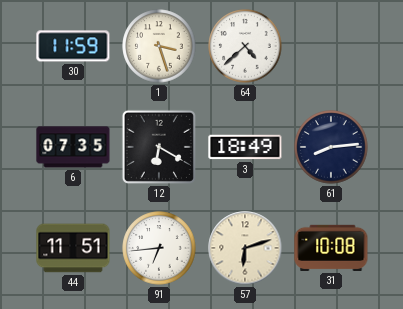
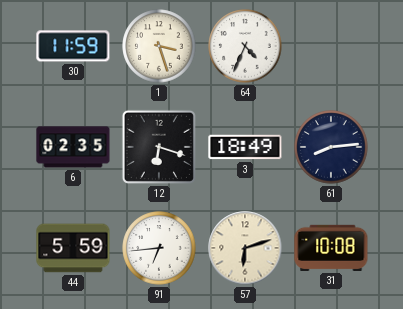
64: 4:38 -> 4:34
6: 07:35 -> 02:35
12: 6:20 -> 6:18
44: 11:51 -> 5:59
